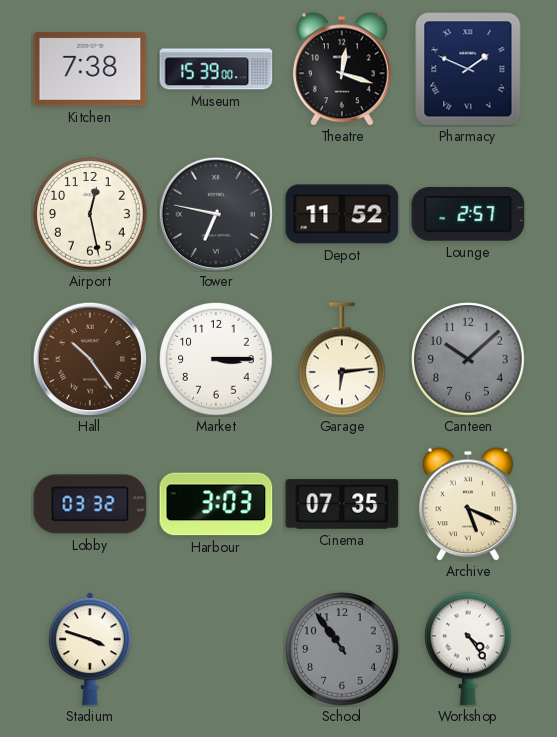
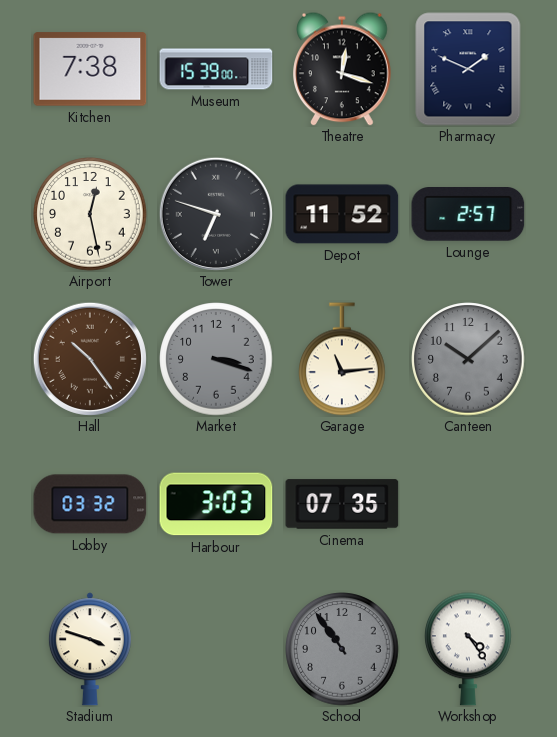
Tower: 6:47 -> 6:48
Market: 3:15 -> 3:18
Market dial: white -> grey
Garage: 6:14 -> 11:14
Archive: 5:19 -> none
